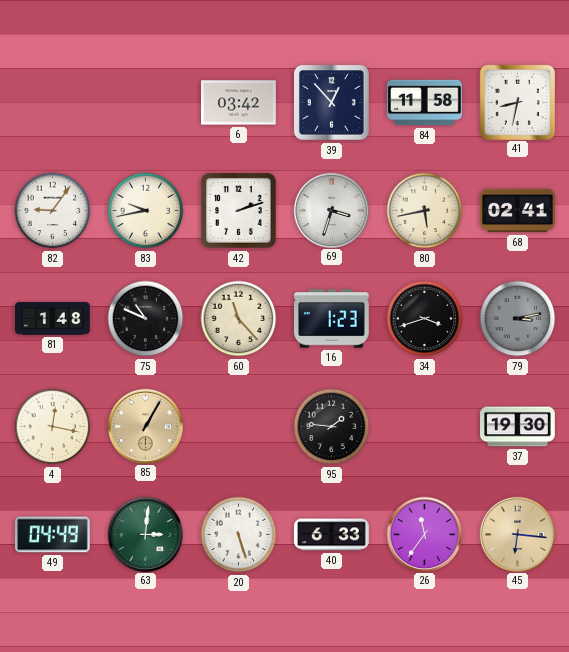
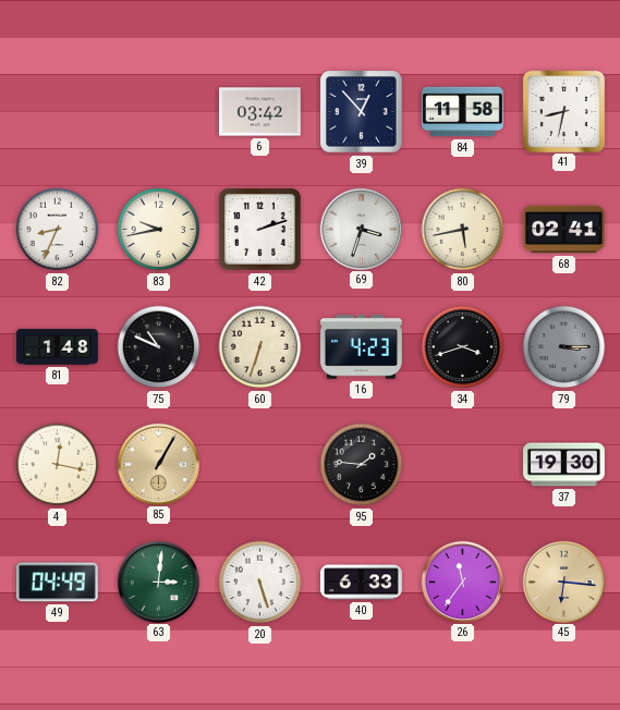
82: 9:06 -> 8:34
60: 11:23 -> 6:33
16: 1:23 -> 4:23
79: 3:13 -> 3:15
